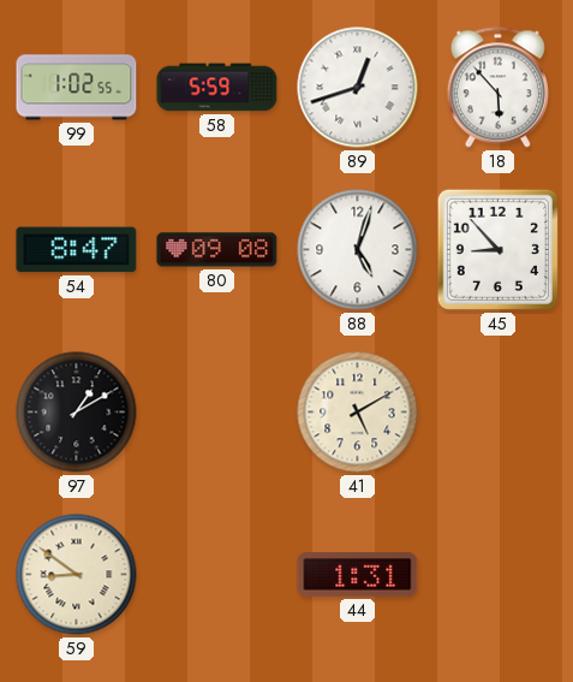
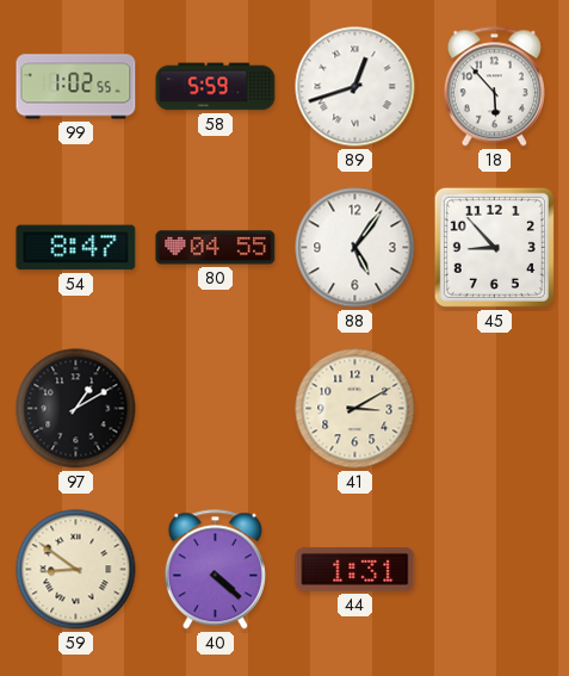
80: 09:08 -> 04:55
88: 5:03 -> 5:06
41: 5:10 -> 3:10
40: none -> 4:22
